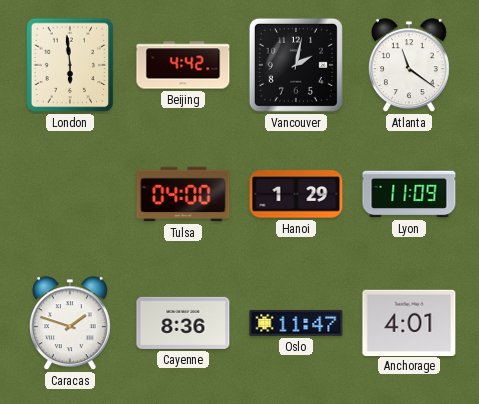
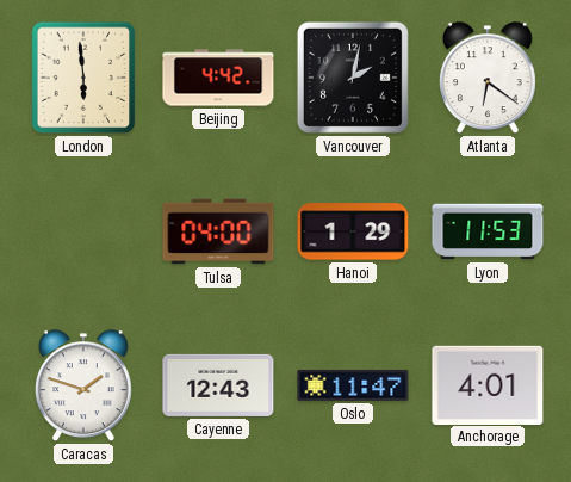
Atlanta: 11:21 -> 6:21
Lyon: 11:09 -> 11:53
Cayenne: 8:36 -> 12:43
